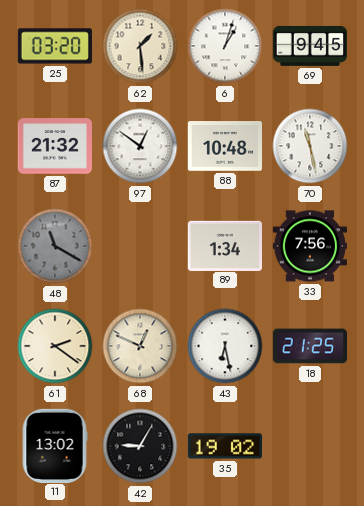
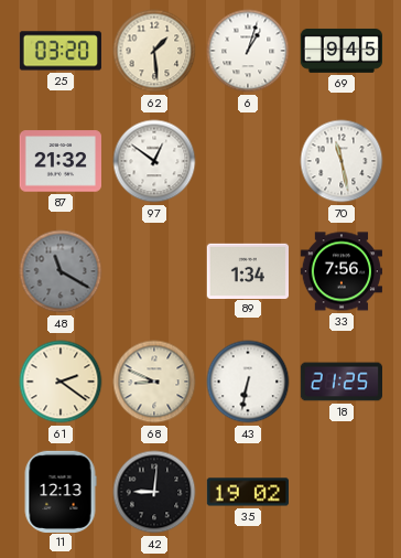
88: 10:48 -> none
68: 12:49 -> 8:49
43: 6:28 -> 6:32
11: 13:02 -> 12:13
42: 9:05 -> 9:01
